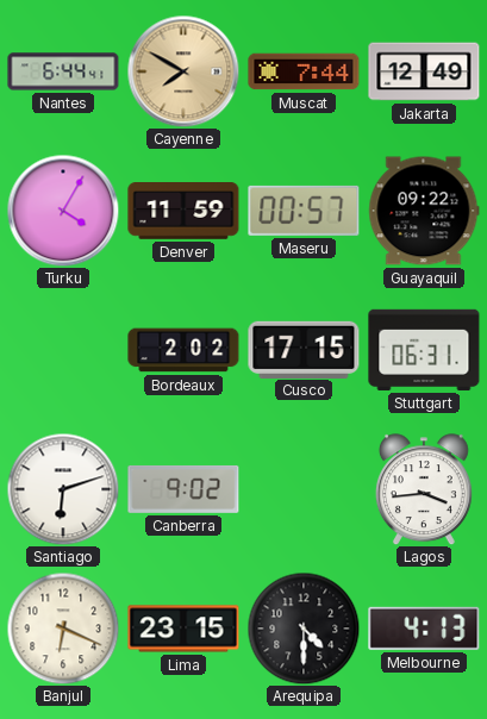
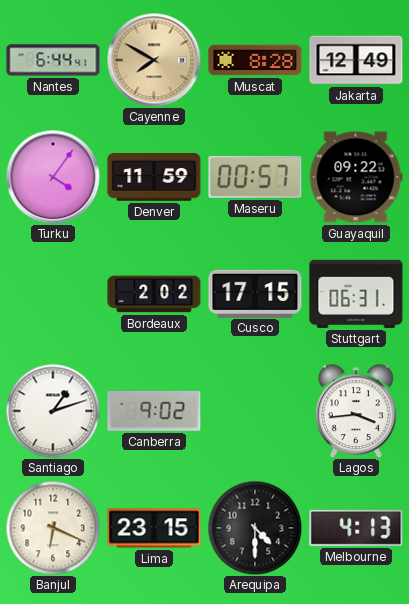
Muscat: 7:44 -> 8:28
Turku: 4:05 -> 4:06
Santiago: 6:12 -> 1:12
